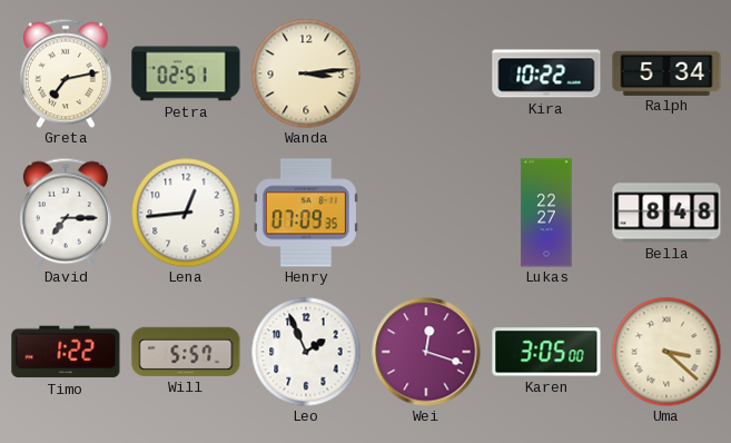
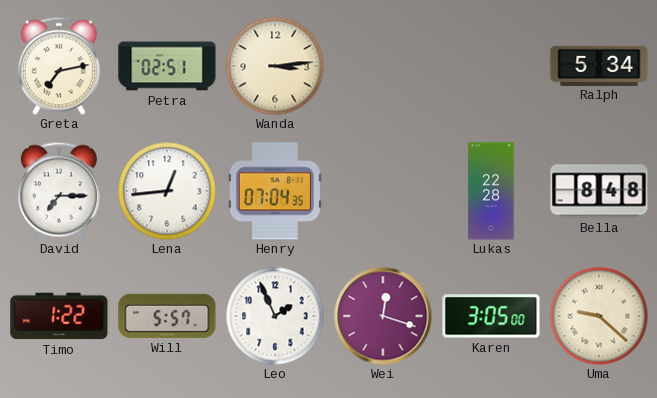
Kira: 10:22 -> none
Henry: 07:09 -> 07:04
Lukas: 22:27 -> 22:28
Uma: 3:22 -> 9:22
